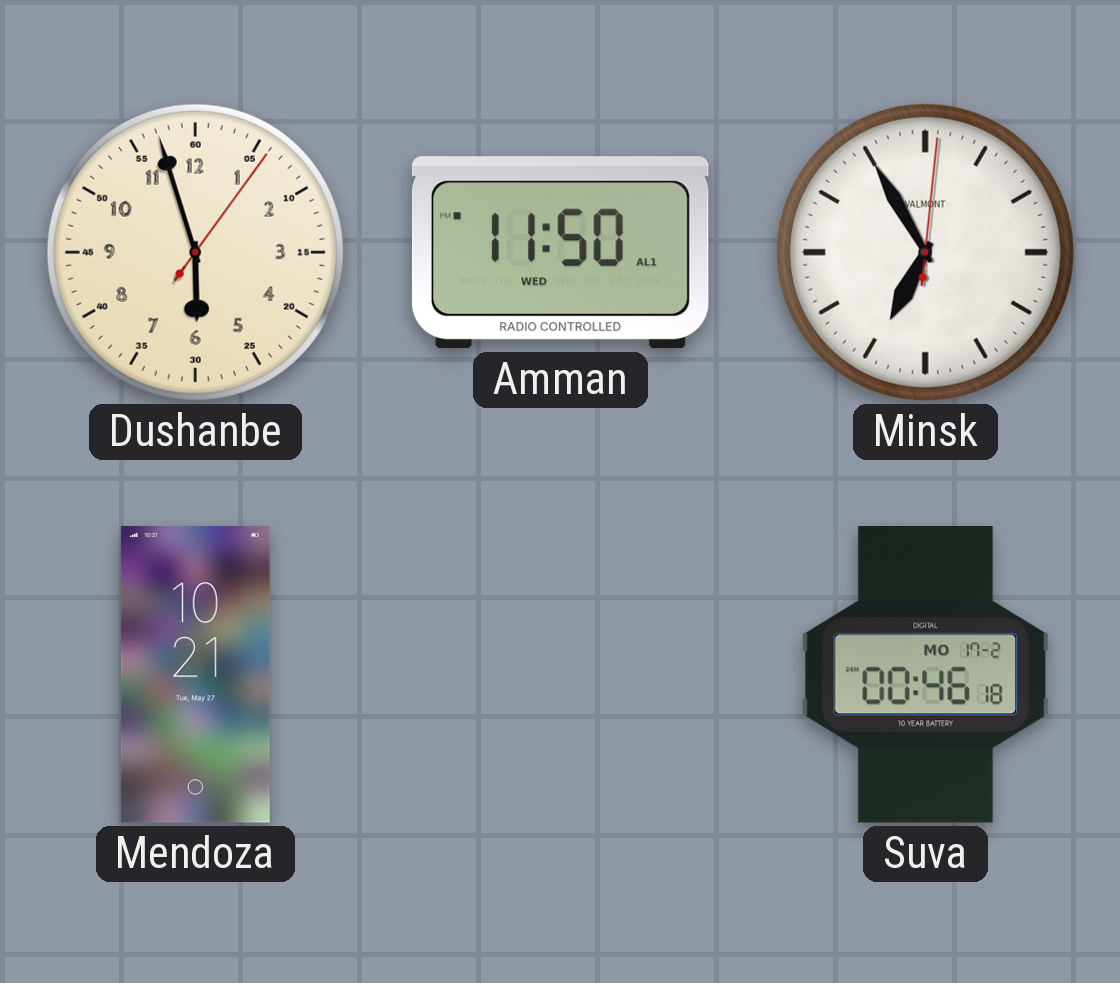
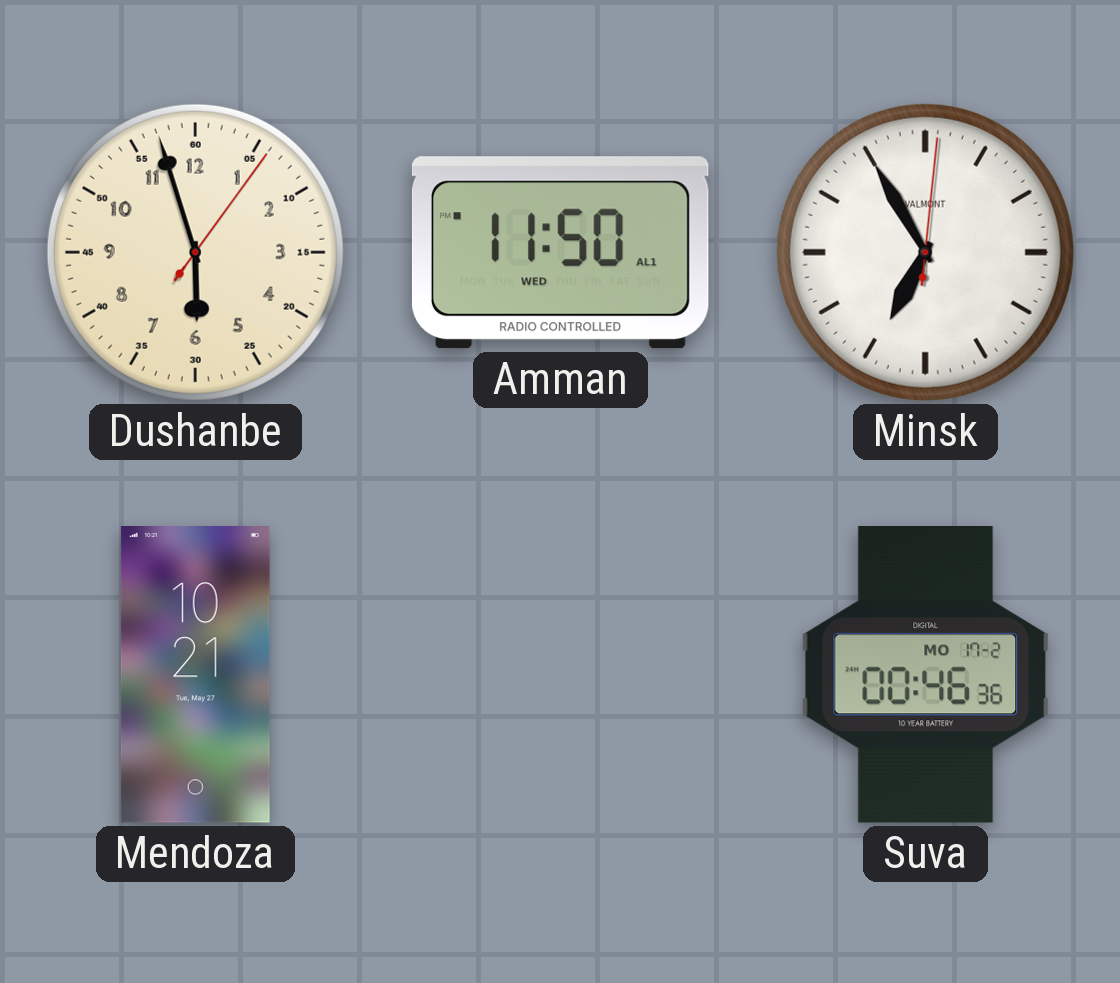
Suva: 00:46:18 -> 00:46:36
